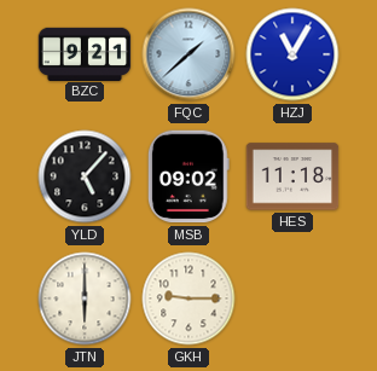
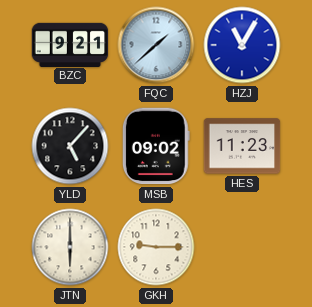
HES: 11:18 -> 11:23
